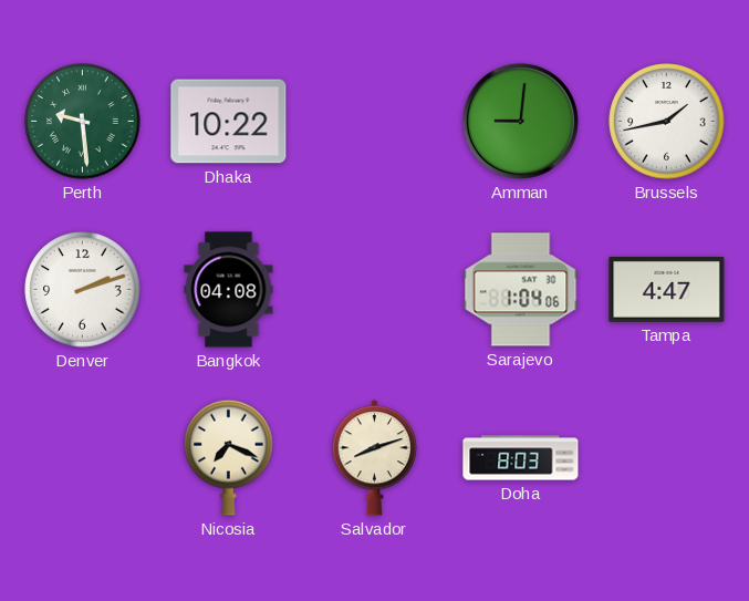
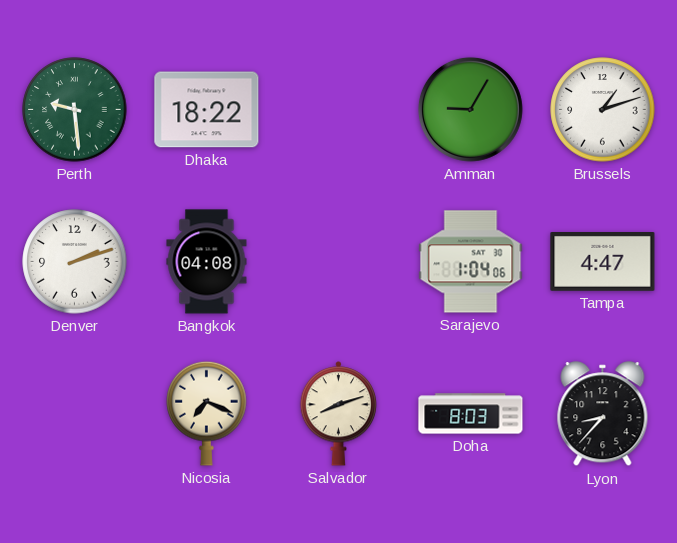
Dhaka: 10:22 -> 18:22
Amman: 9:01 -> 9:05
Brussels: 1:43 -> 1:12
Lyon: none -> 8:37
